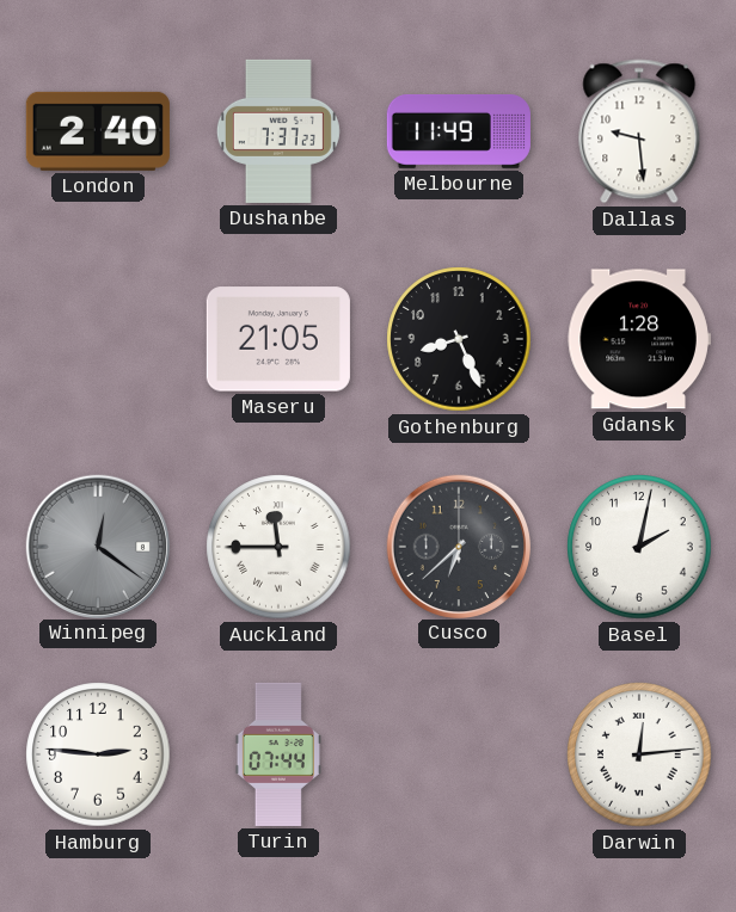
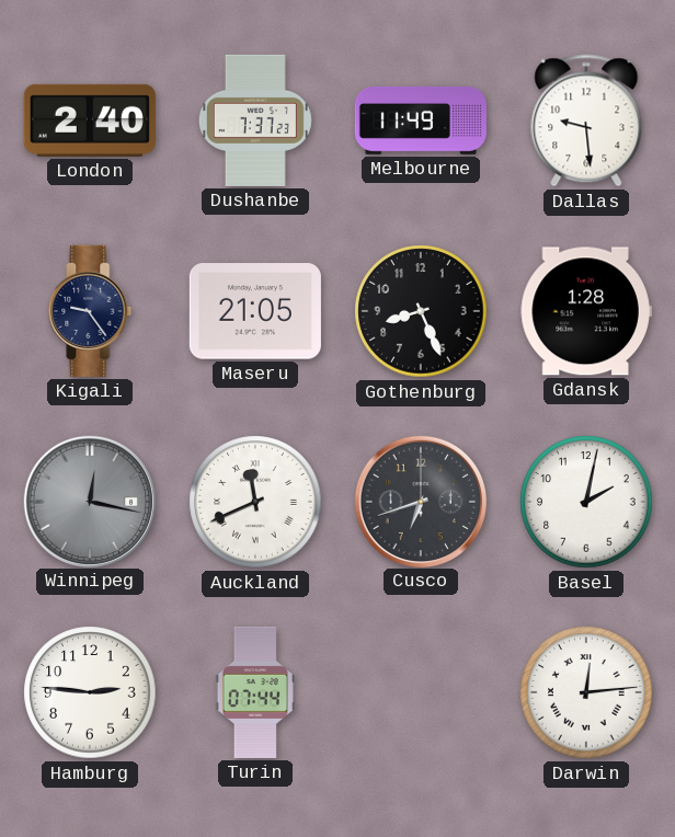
Kigali: none -> 9:24
Winnipeg: 12:21 -> 12:17
Auckland: 11:45 -> 11:41
Cusco: 6:38 -> 6:42
